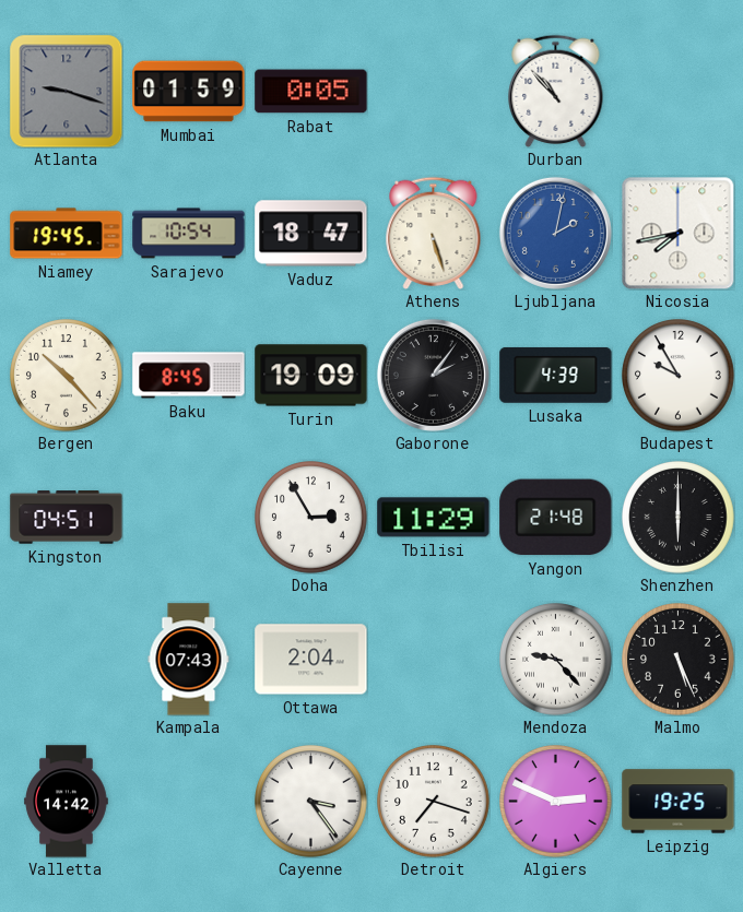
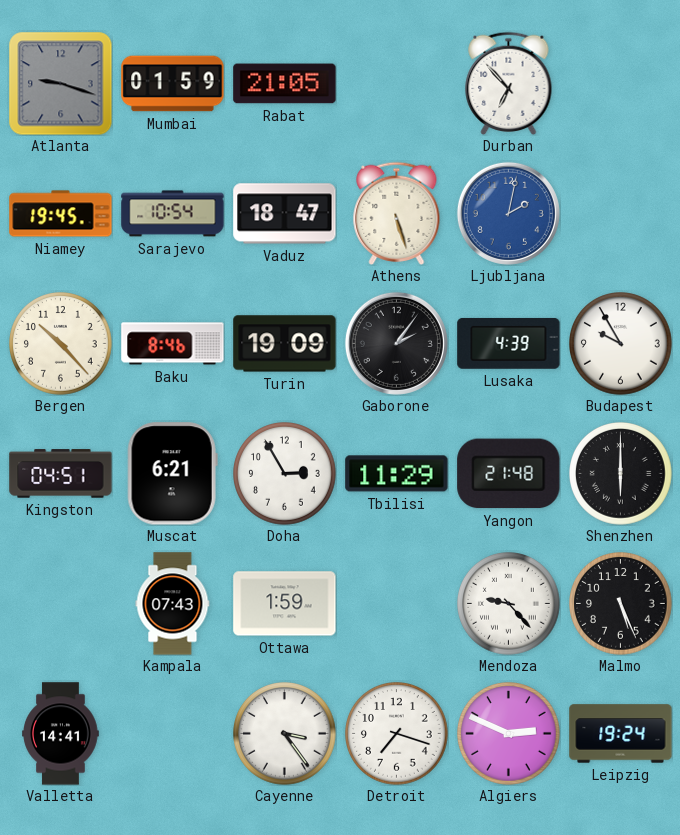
Rabat: 0:05 -> 21:05
Durban: 10:53 -> 6:53
Nicosia: 7:43 -> none
Baku: 8:45 -> 8:46
Muscat: none -> 6:21
Ottawa: 2:04 -> 1:59
Valletta: 14:42 -> 14:41
Leipzig: 19:25 -> 19:24
